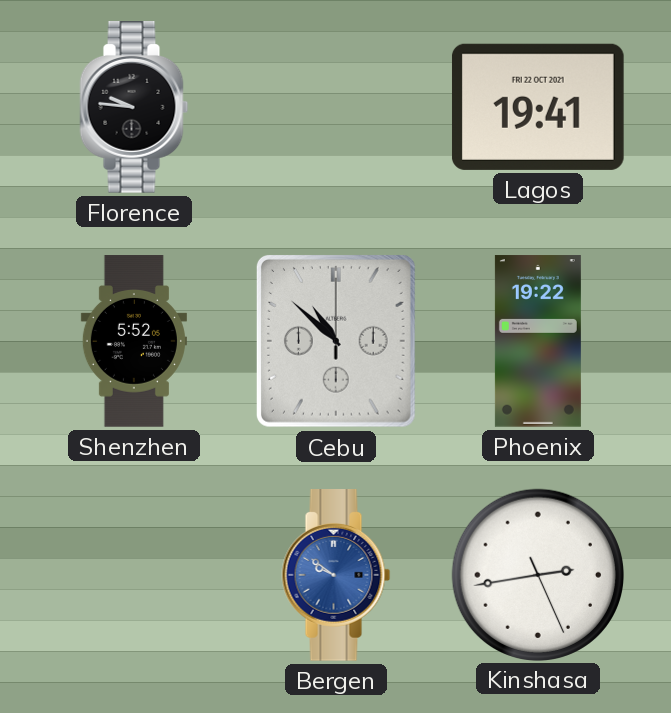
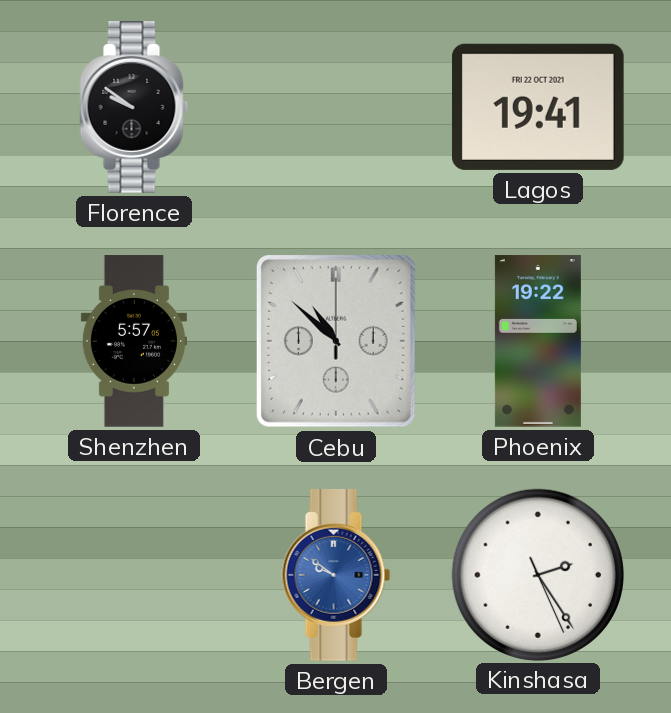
Florence: 9:46 -> 9:51
Shenzhen: 5:52 -> 5:57
Kinshasa: 2:43 -> 2:24
